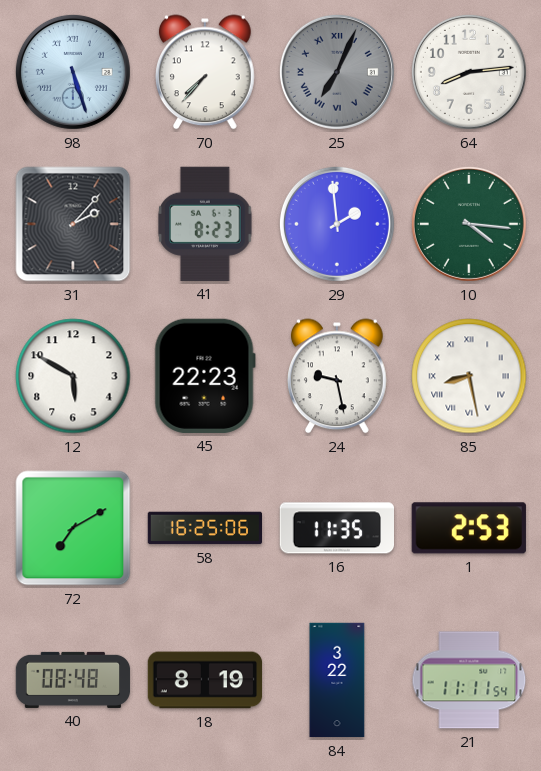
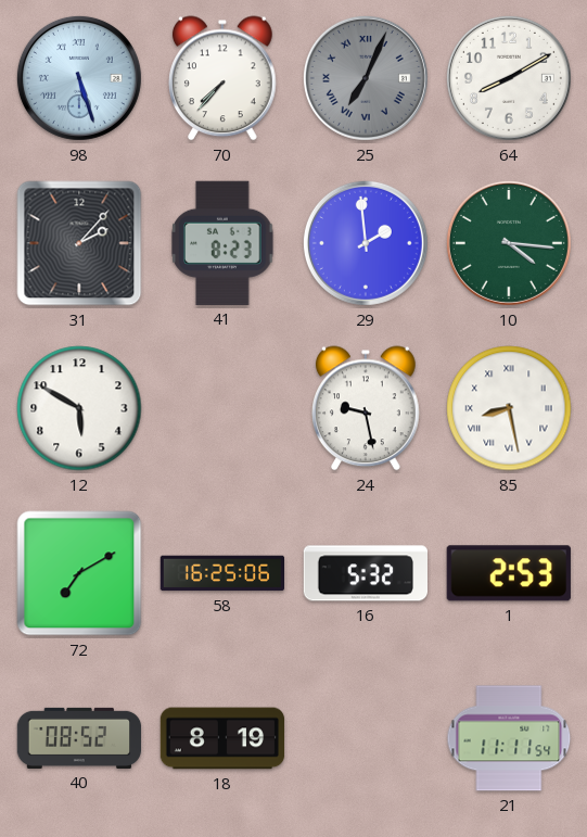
64: 8:14 -> 8:10
45: 22:23 -> none
16: 11:35 -> 5:32
40: 08:48 -> 08:52
84: 3:22 -> none
